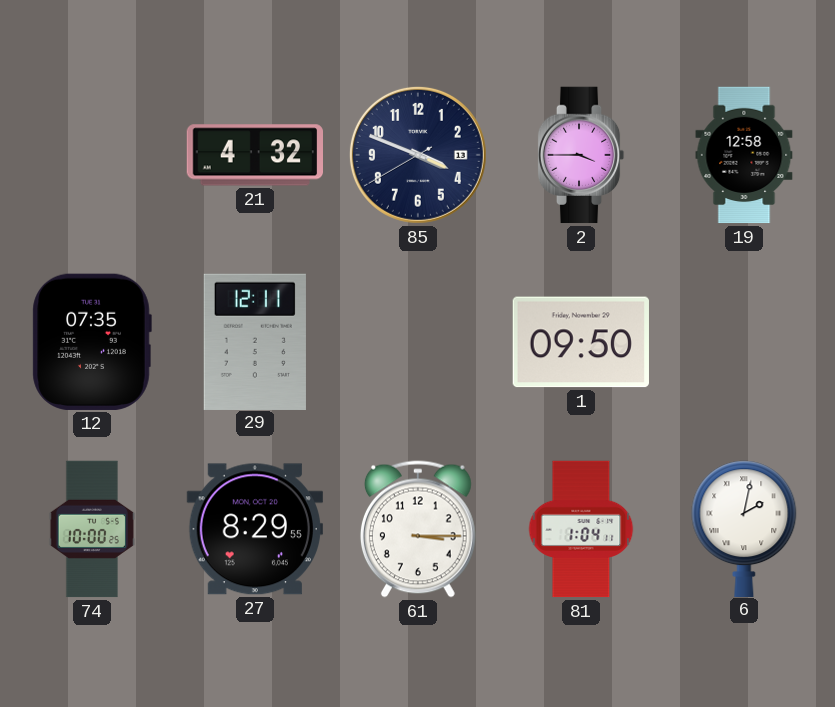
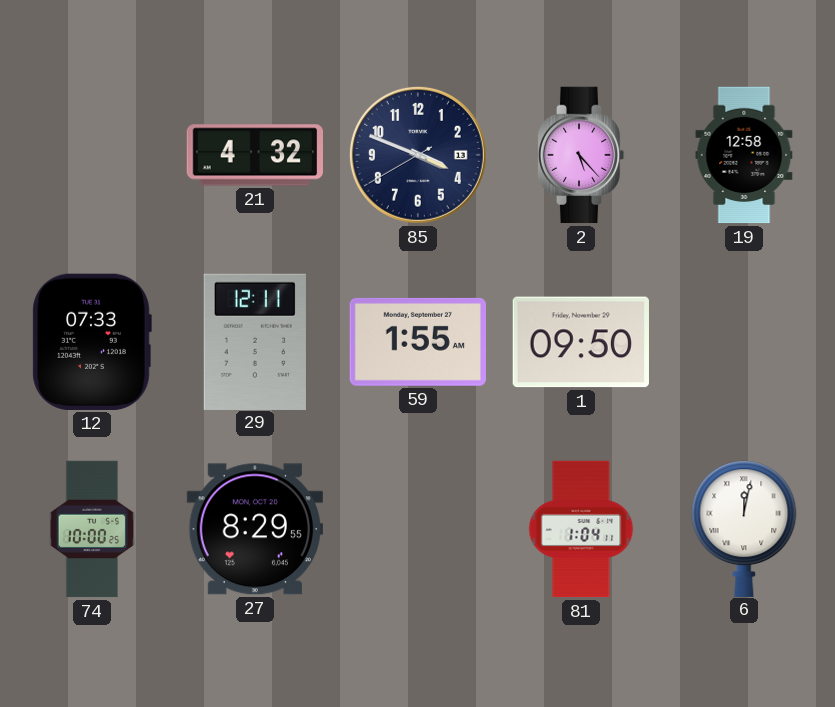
2: 3:45 -> 5:23
12: 07:35 -> 07:33
59: none -> 1:55
61: 3:15 -> none
6: 2:02 -> 12:02
